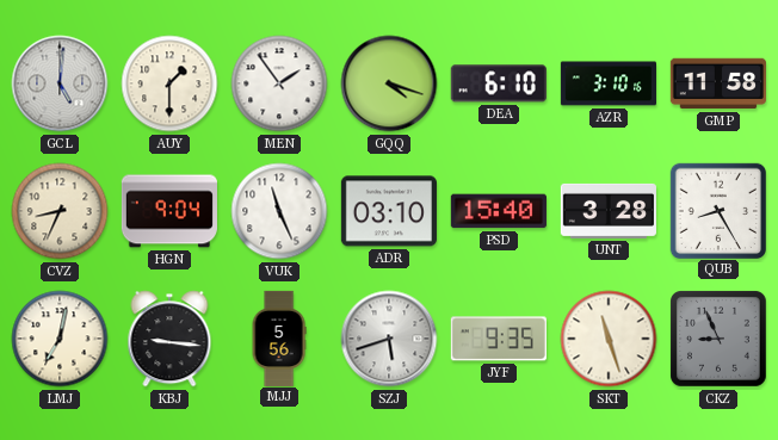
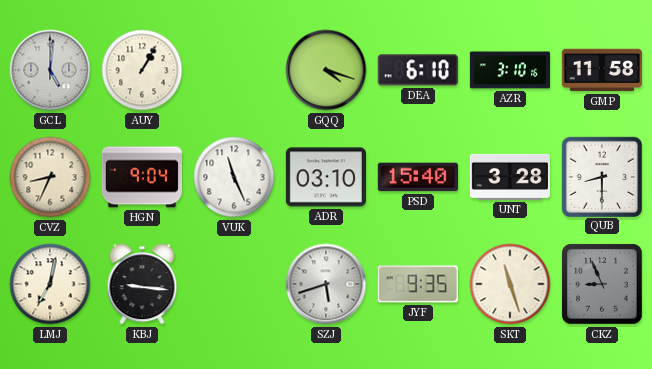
AUY: 1:30 -> 1:05
MEN: 1:54 -> none
QUB: 8:25 -> 8:30
MJJ: 5:56 -> none
